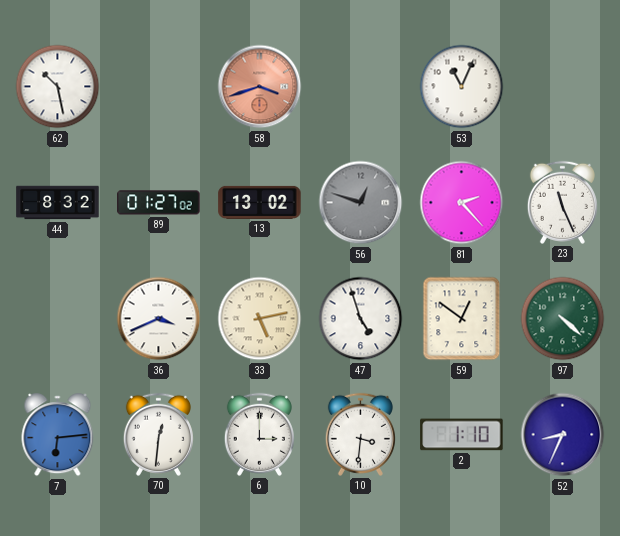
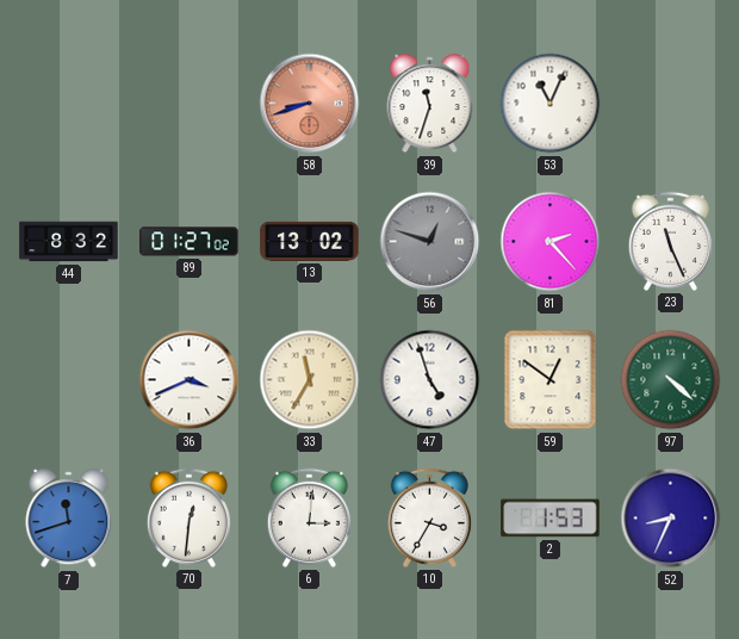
62: 10:28 -> none
58: 3:42 -> 8:42
39: none -> 11:33
33: 5:13 -> 11:35
7: 6:14 -> 11:42
6: 3:00 -> 3:01
10: 3:31 -> 3:35
2: 1:10 -> 1:53
